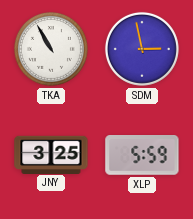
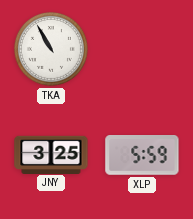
SDM: 2:58 -> none
